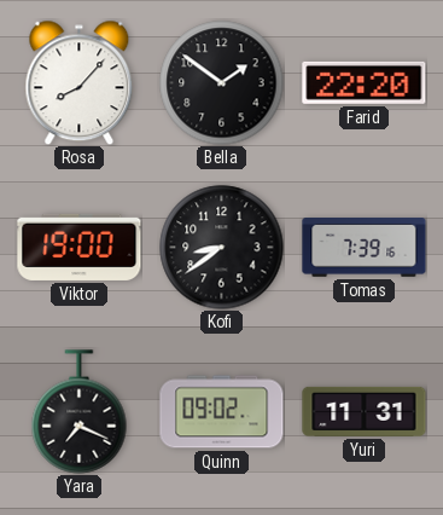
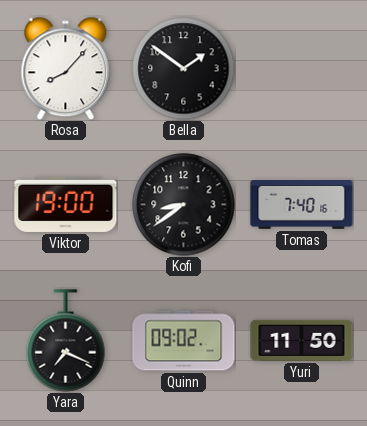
Farid: 22:20 -> none
Tomas: 7:39 -> 7:40
Yuri: 11:31 -> 11:50
